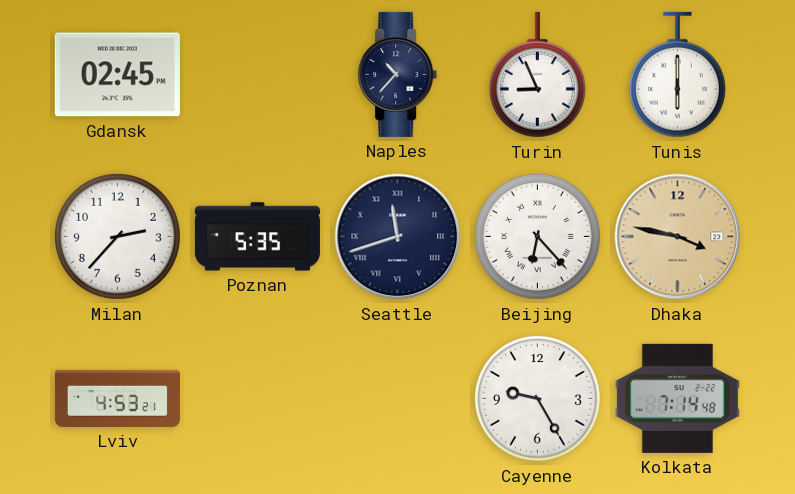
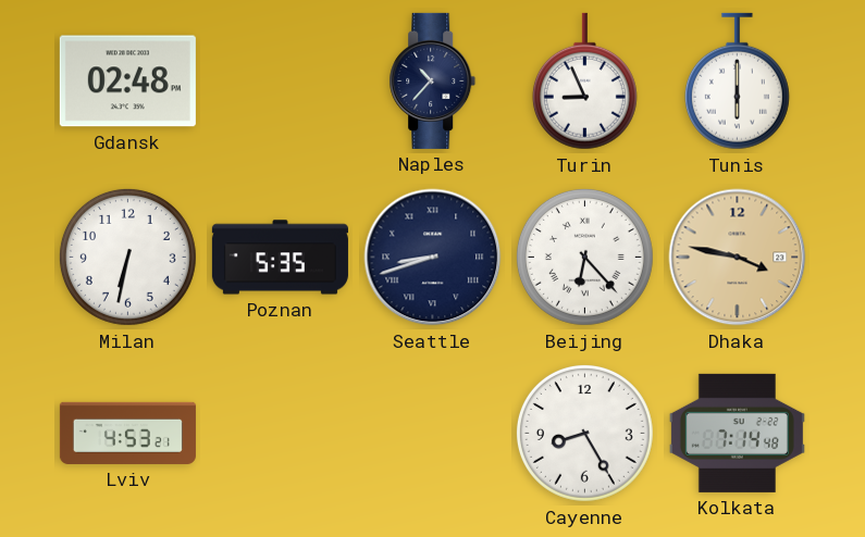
Gdansk: 02:45 -> 02:48
Milan: 2:37 -> 6:32
Seattle: 11:42 -> 8:42
Cayenne: 9:25 -> 8:25
